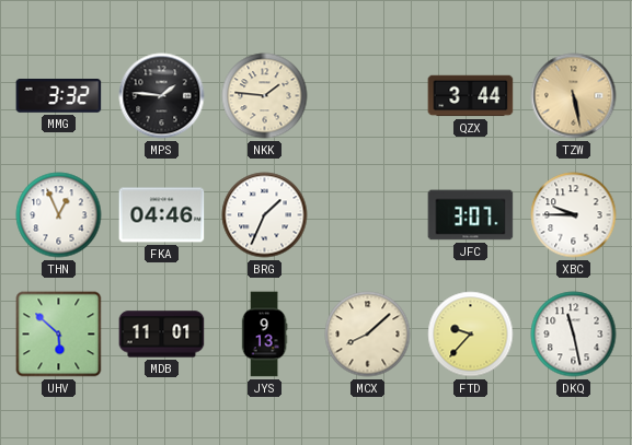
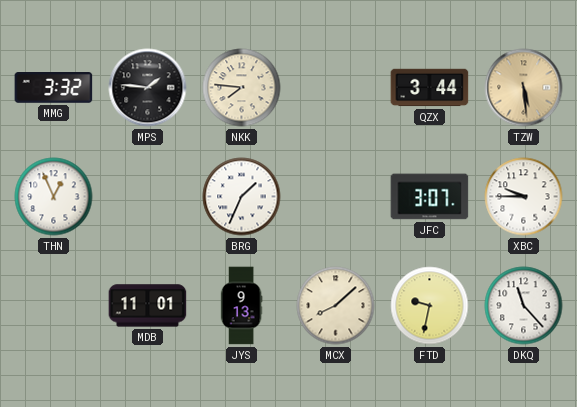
NKK: 1:46 -> 7:46
TZW: 5:28 -> 5:29
FKA: 04:46 -> none
UHV: 5:52 -> none
FTD: 9:37 -> 9:32
DKQ: 11:28 -> 11:23
